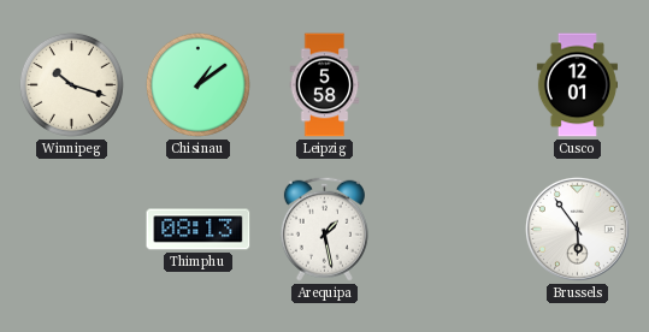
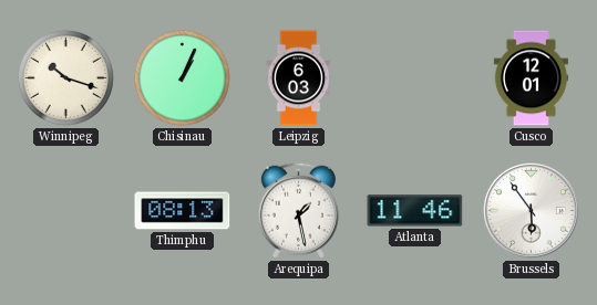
Chisinau: 1:09 -> 1:04
Leipzig: 5:58 -> 6:03
Atlanta: none -> 11:46
